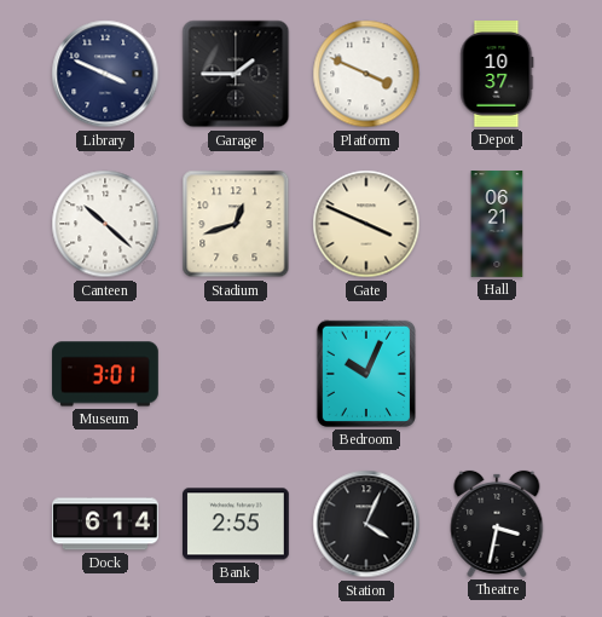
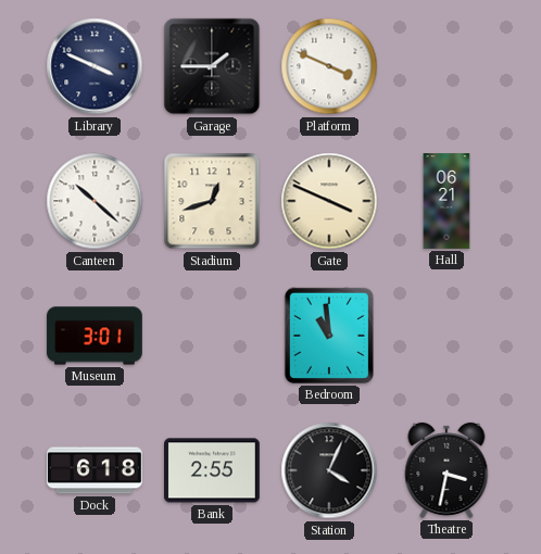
Depot: 10:37 -> none
Bedroom: 10:04 -> 10:59
Dock: 6:14 -> 6:18
